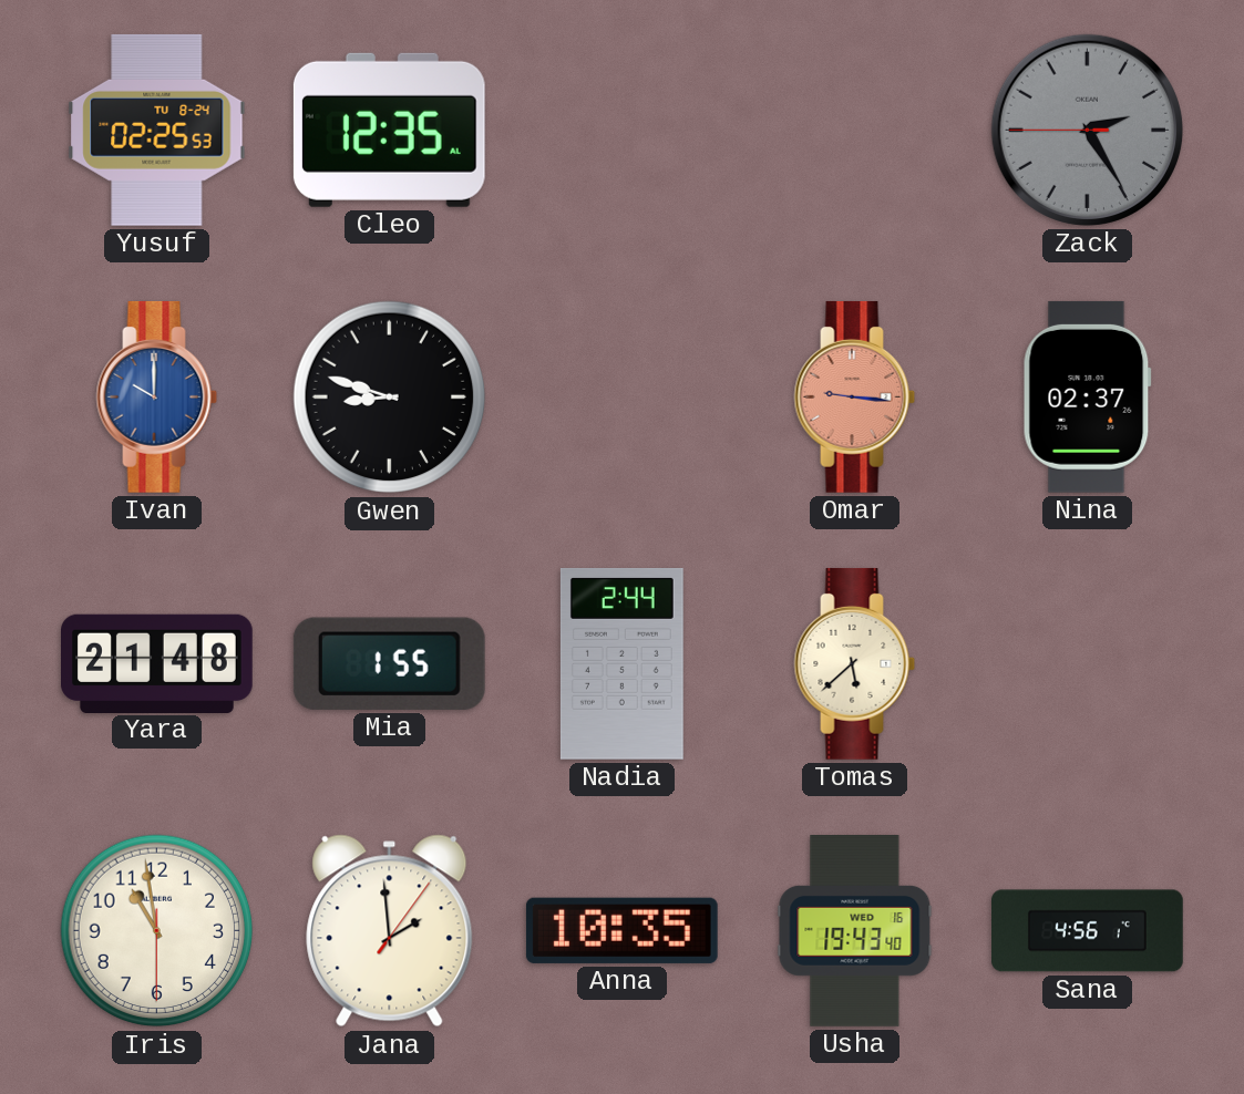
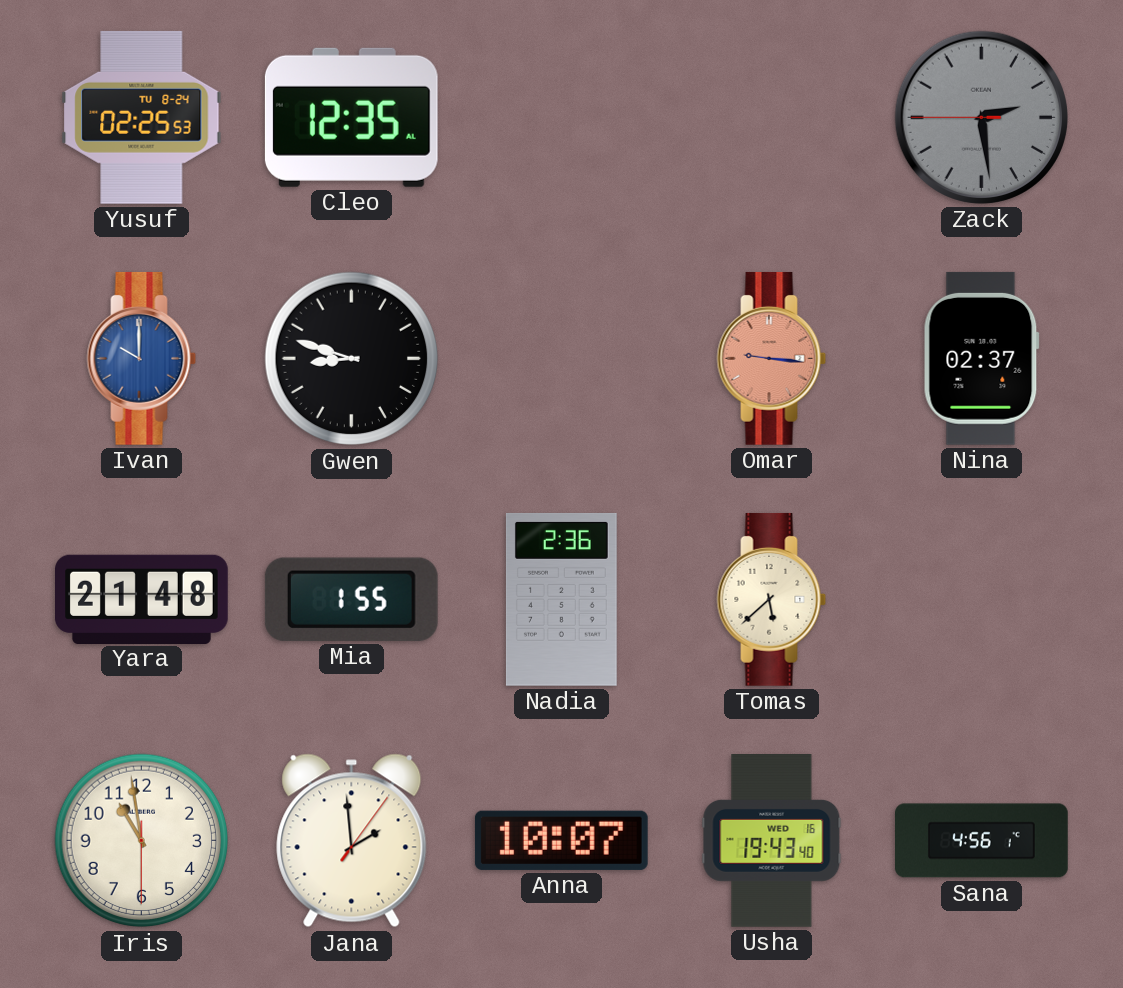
Zack: 2:24 -> 2:28
Nadia: 2:44 -> 2:36
Anna: 10:35 -> 10:07
